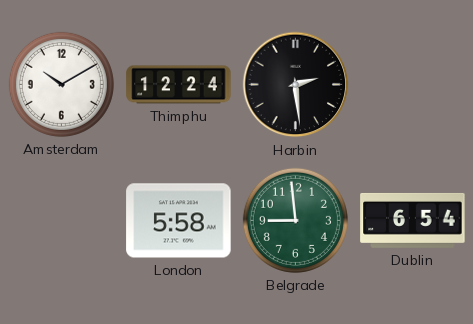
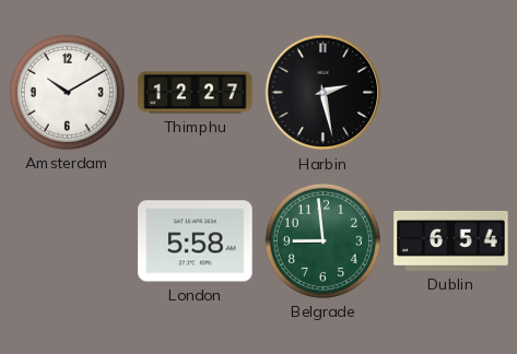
Thimphu: 12:24 -> 12:27
Harbin: 2:29 -> 2:28
